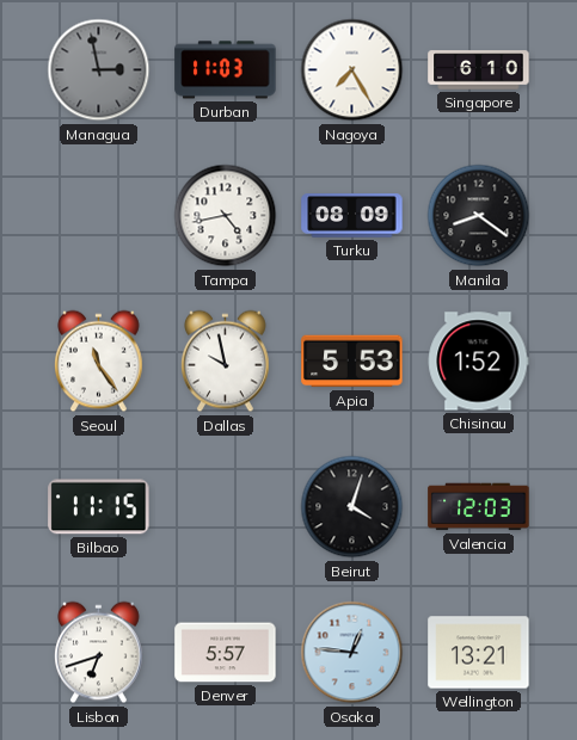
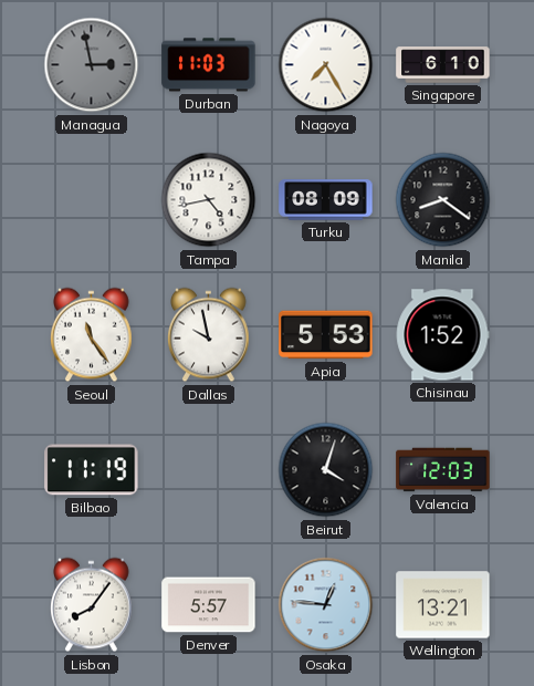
Bilbao: 11:15 -> 11:19
Lisbon: 6:42 -> 8:06
